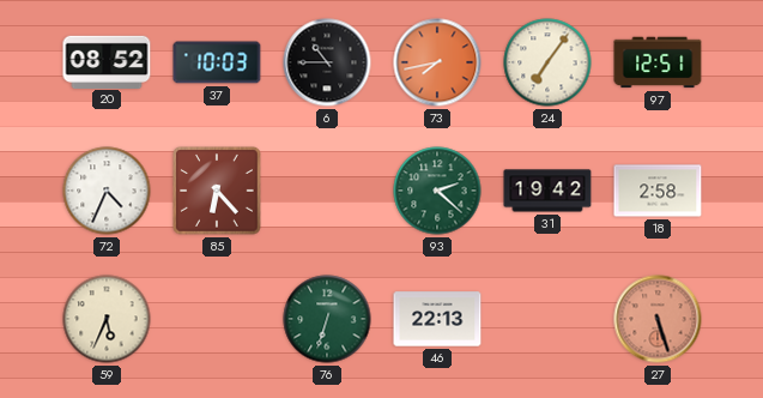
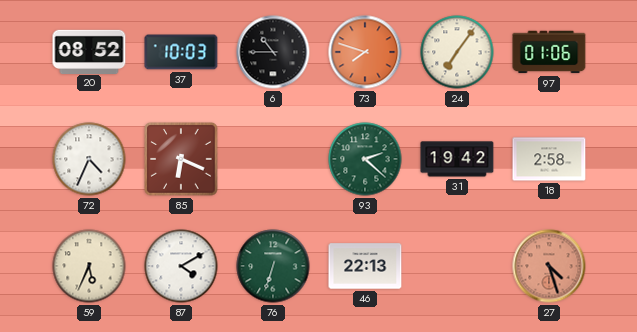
73: 7:43 -> 7:48
97: 12:51 -> 01:06
85: 6:23 -> 6:19
87: none -> 4:10
27: 5:27 -> 4:27
